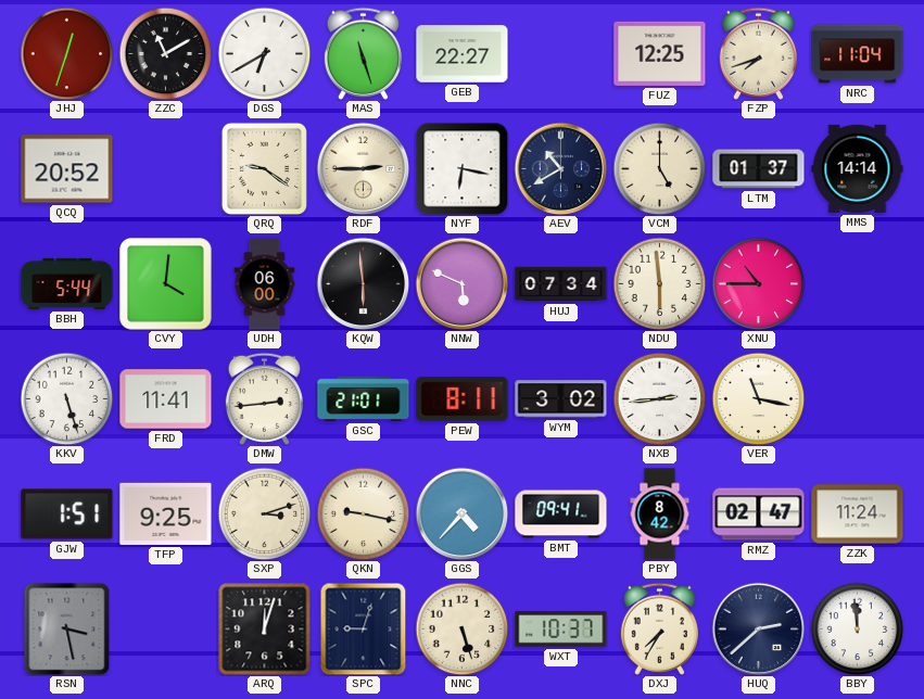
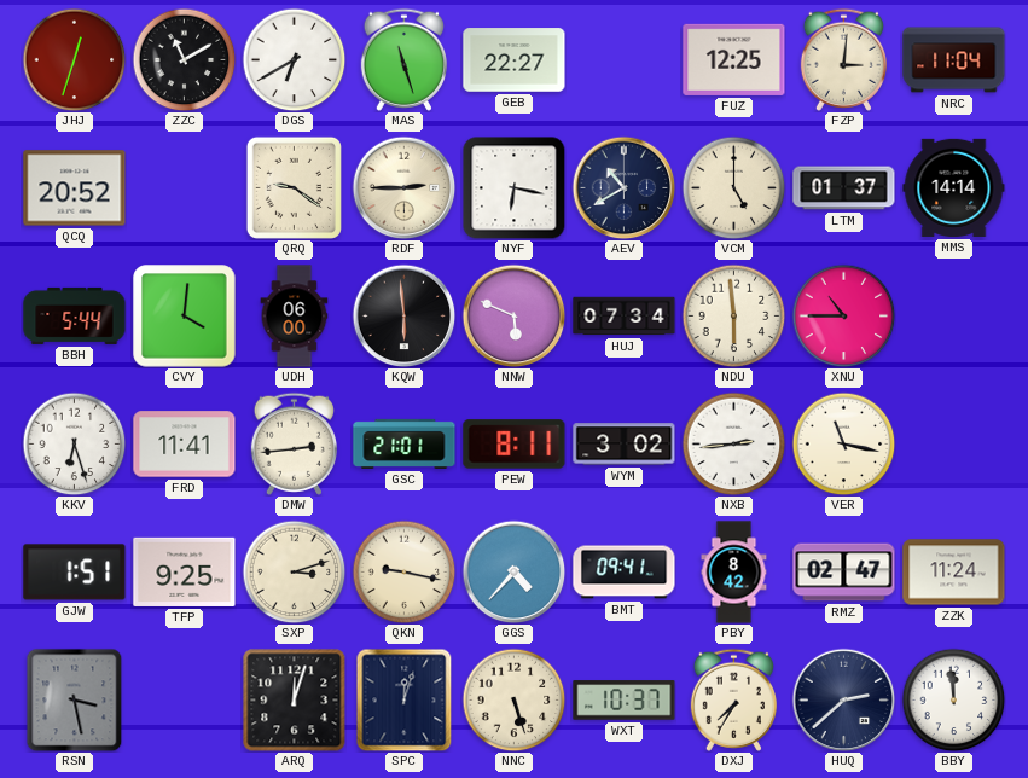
FZP: 7:42 -> 3:01
KKV: 5:27 -> 6:27
SPC: 9:03 -> 12:03
